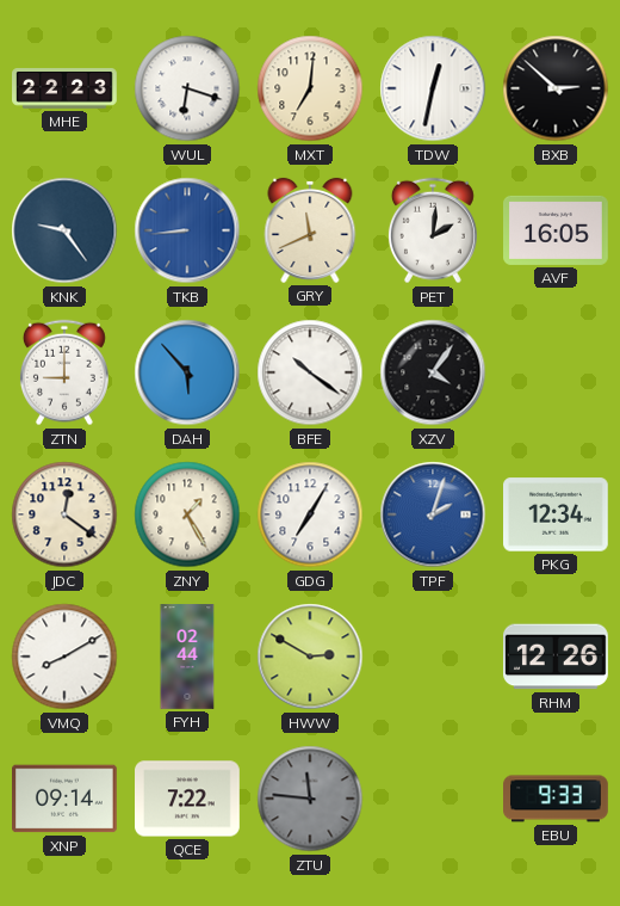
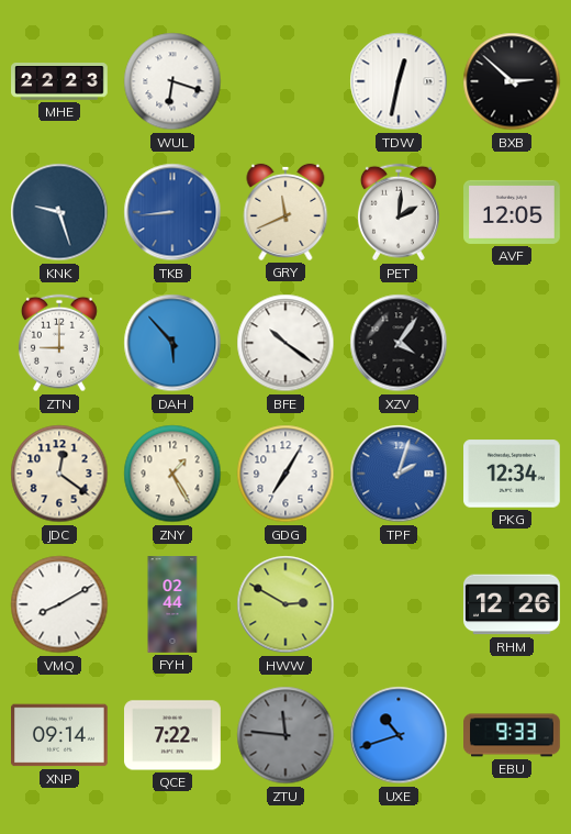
MXT: 7:01 -> none
KNK: 9:24 -> 9:27
AVF: 16:05 -> 12:05
UXE: none -> 10:42
